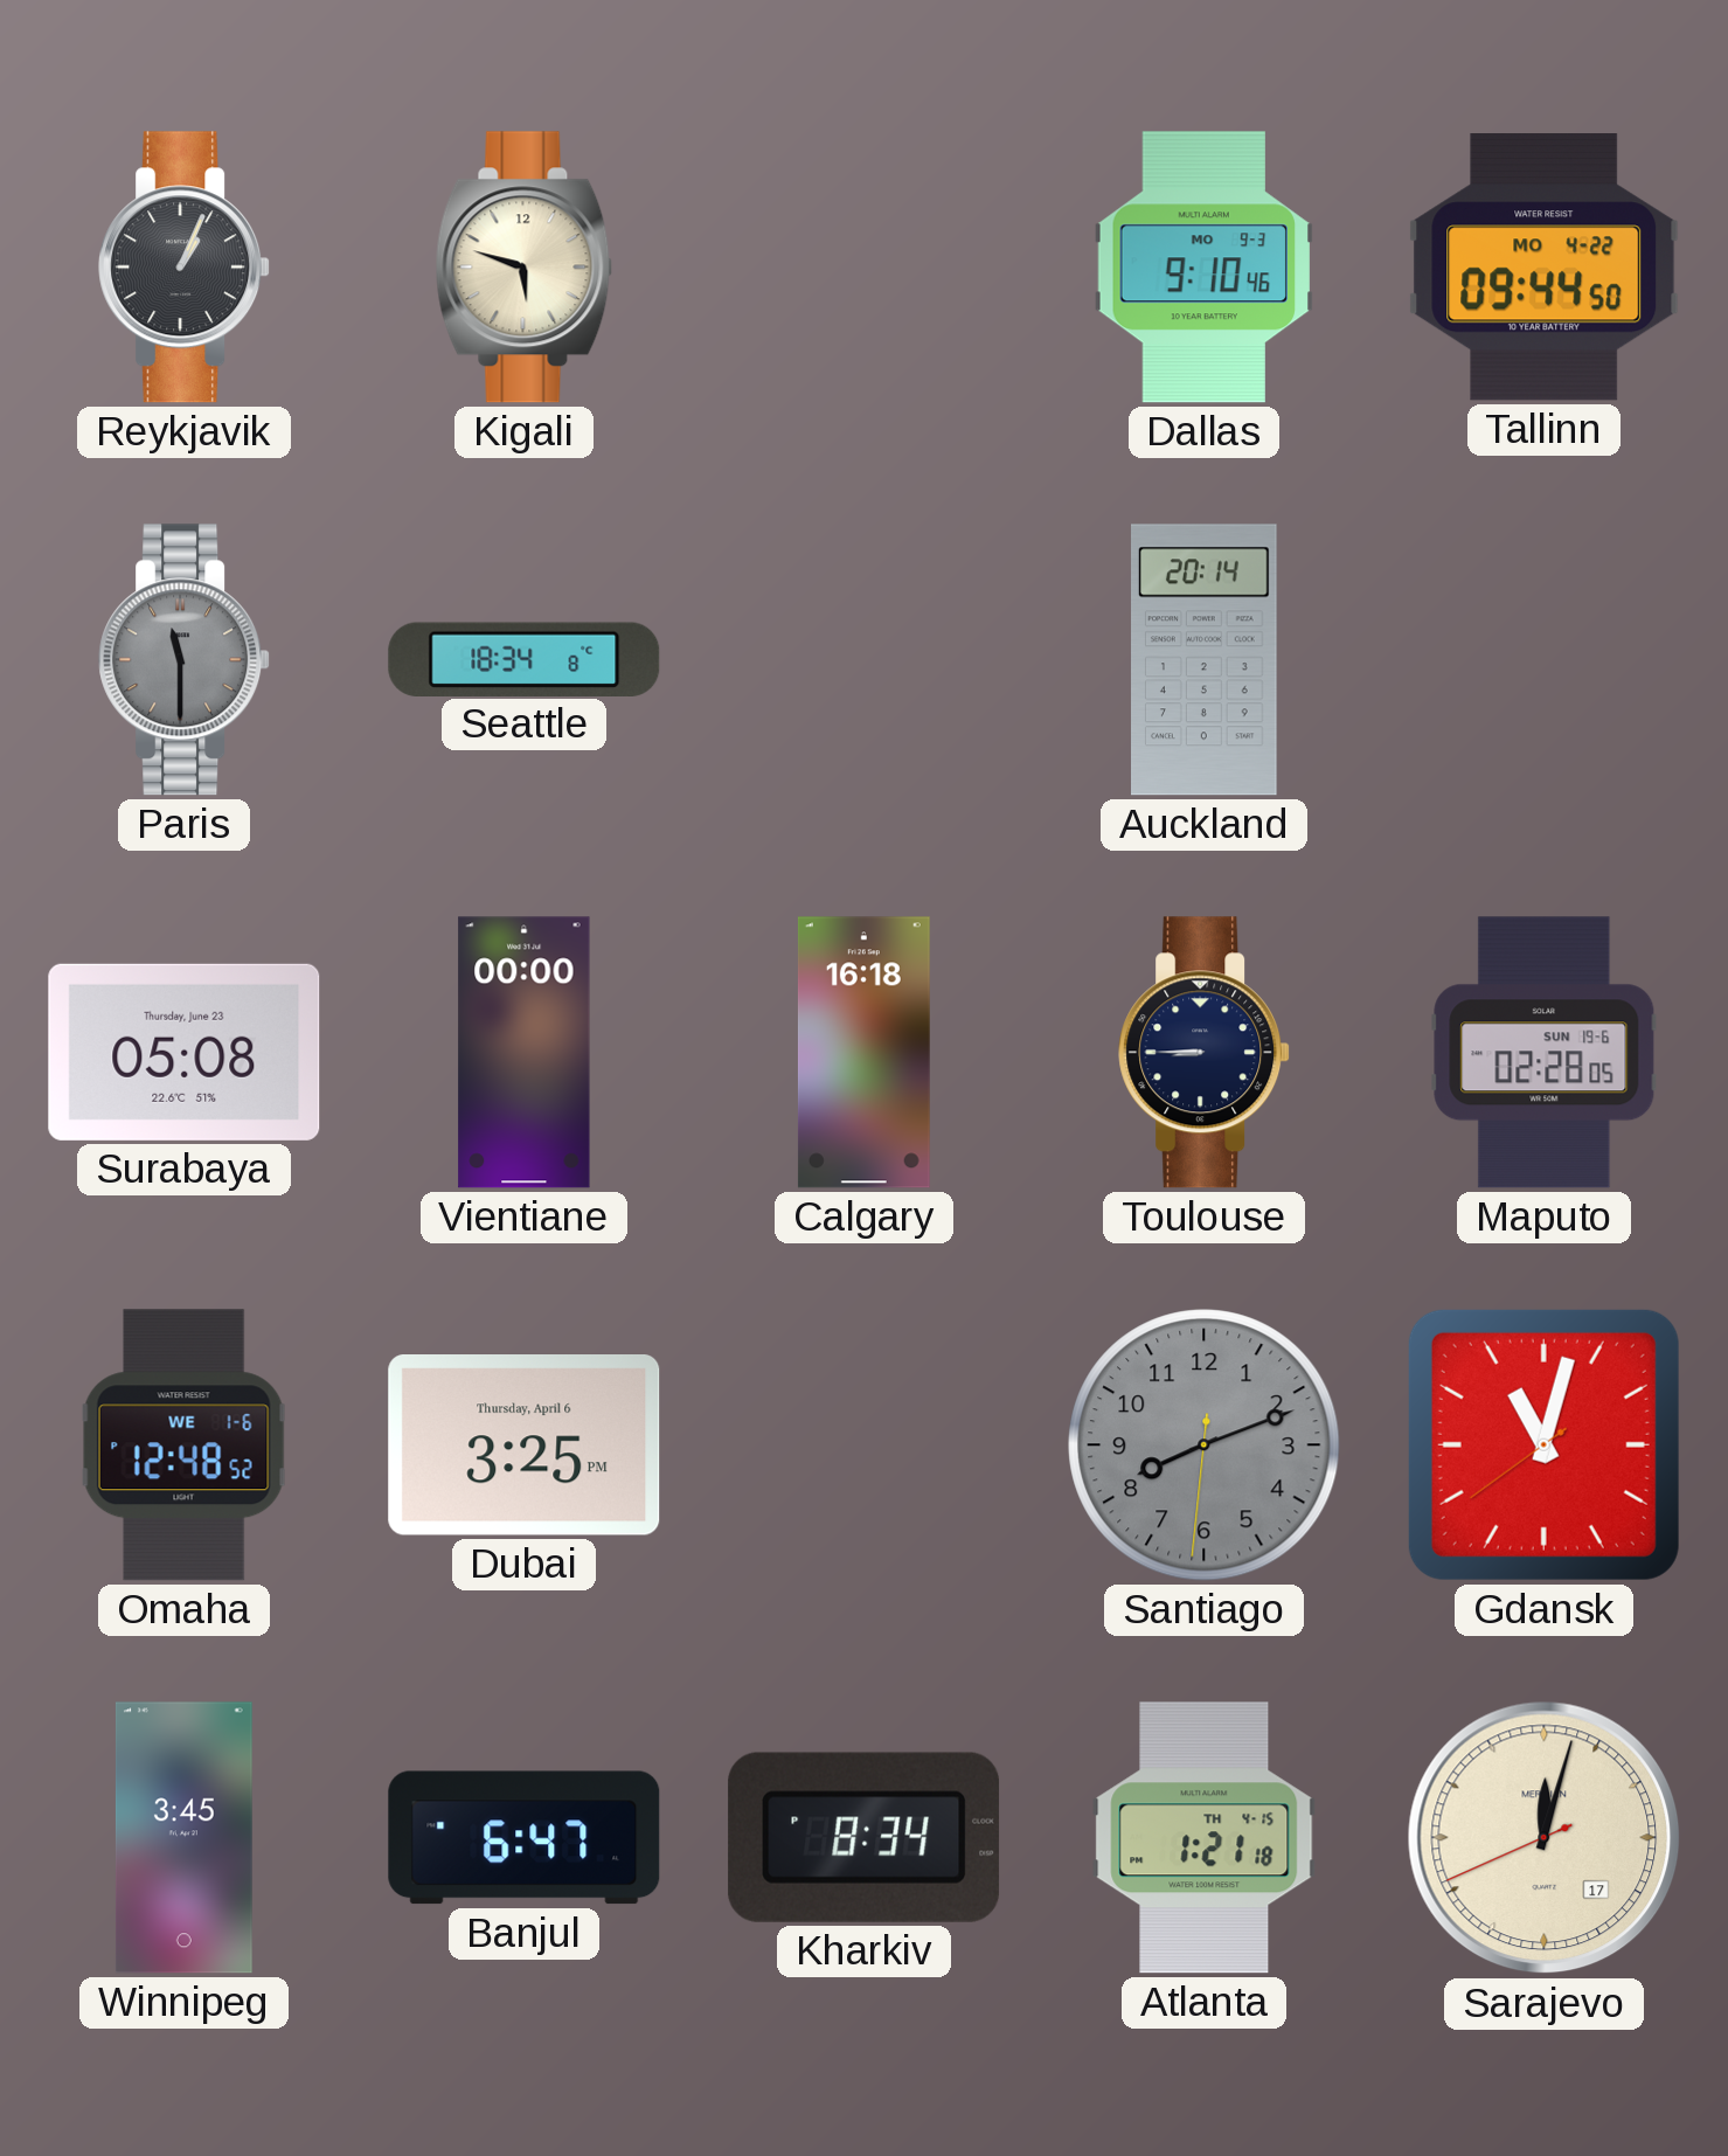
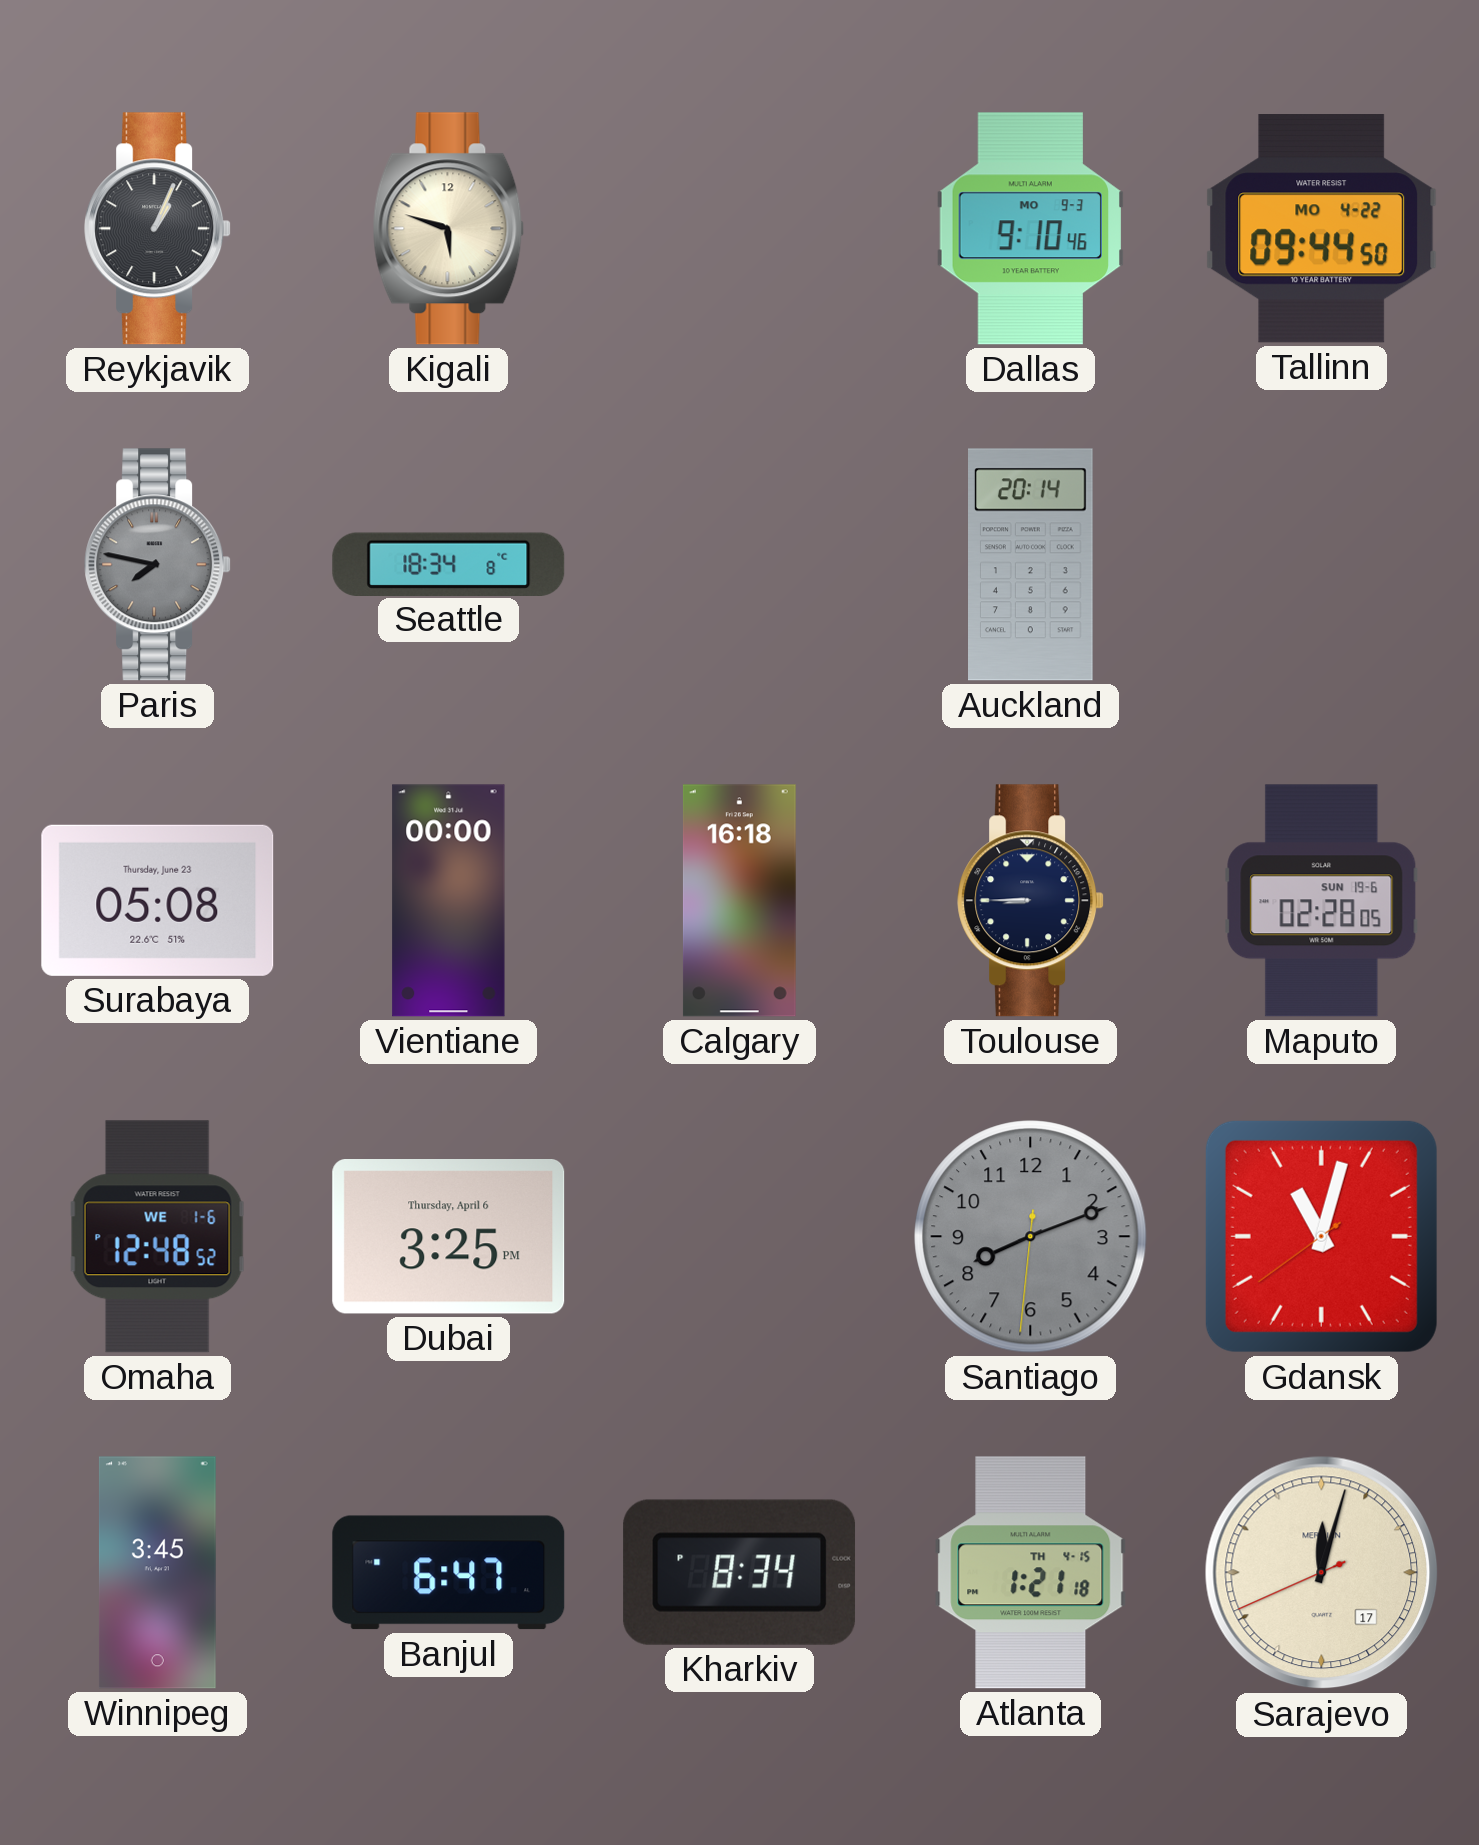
Paris: 11:30 -> 7:47
